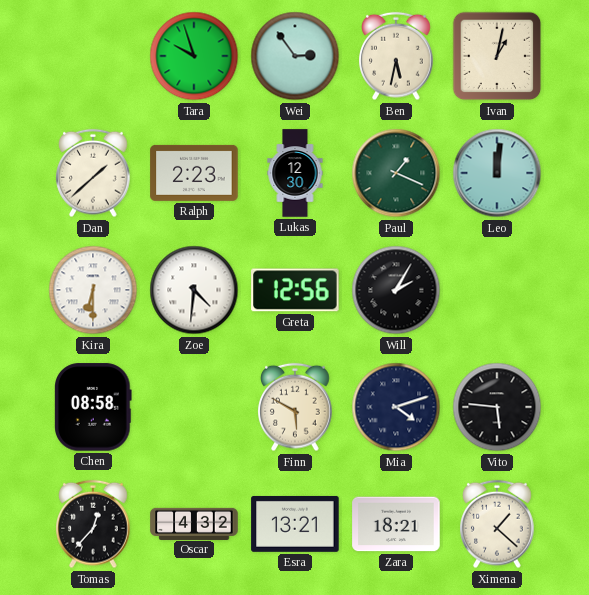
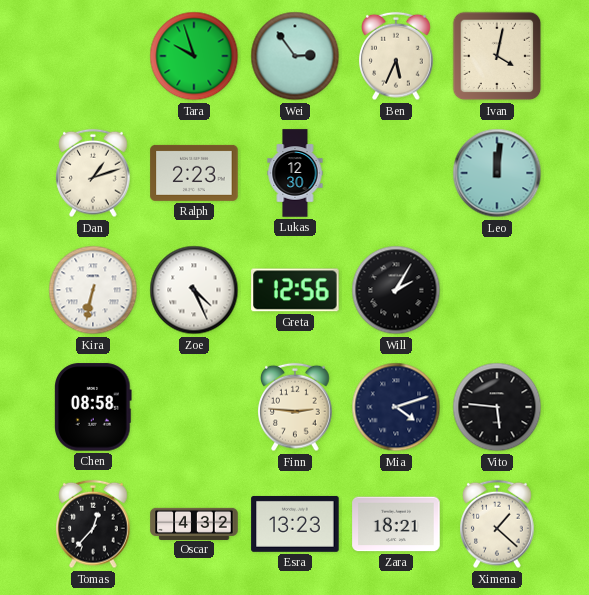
Ben: 5:32 -> 5:34
Ivan: 1:02 -> 4:02
Dan: 1:38 -> 1:12
Paul: 1:19 -> none
Kira: 6:30 -> 6:32
Zoe: 4:31 -> 4:26
Finn: 5:50 -> 2:46
Esra: 13:21 -> 13:23
